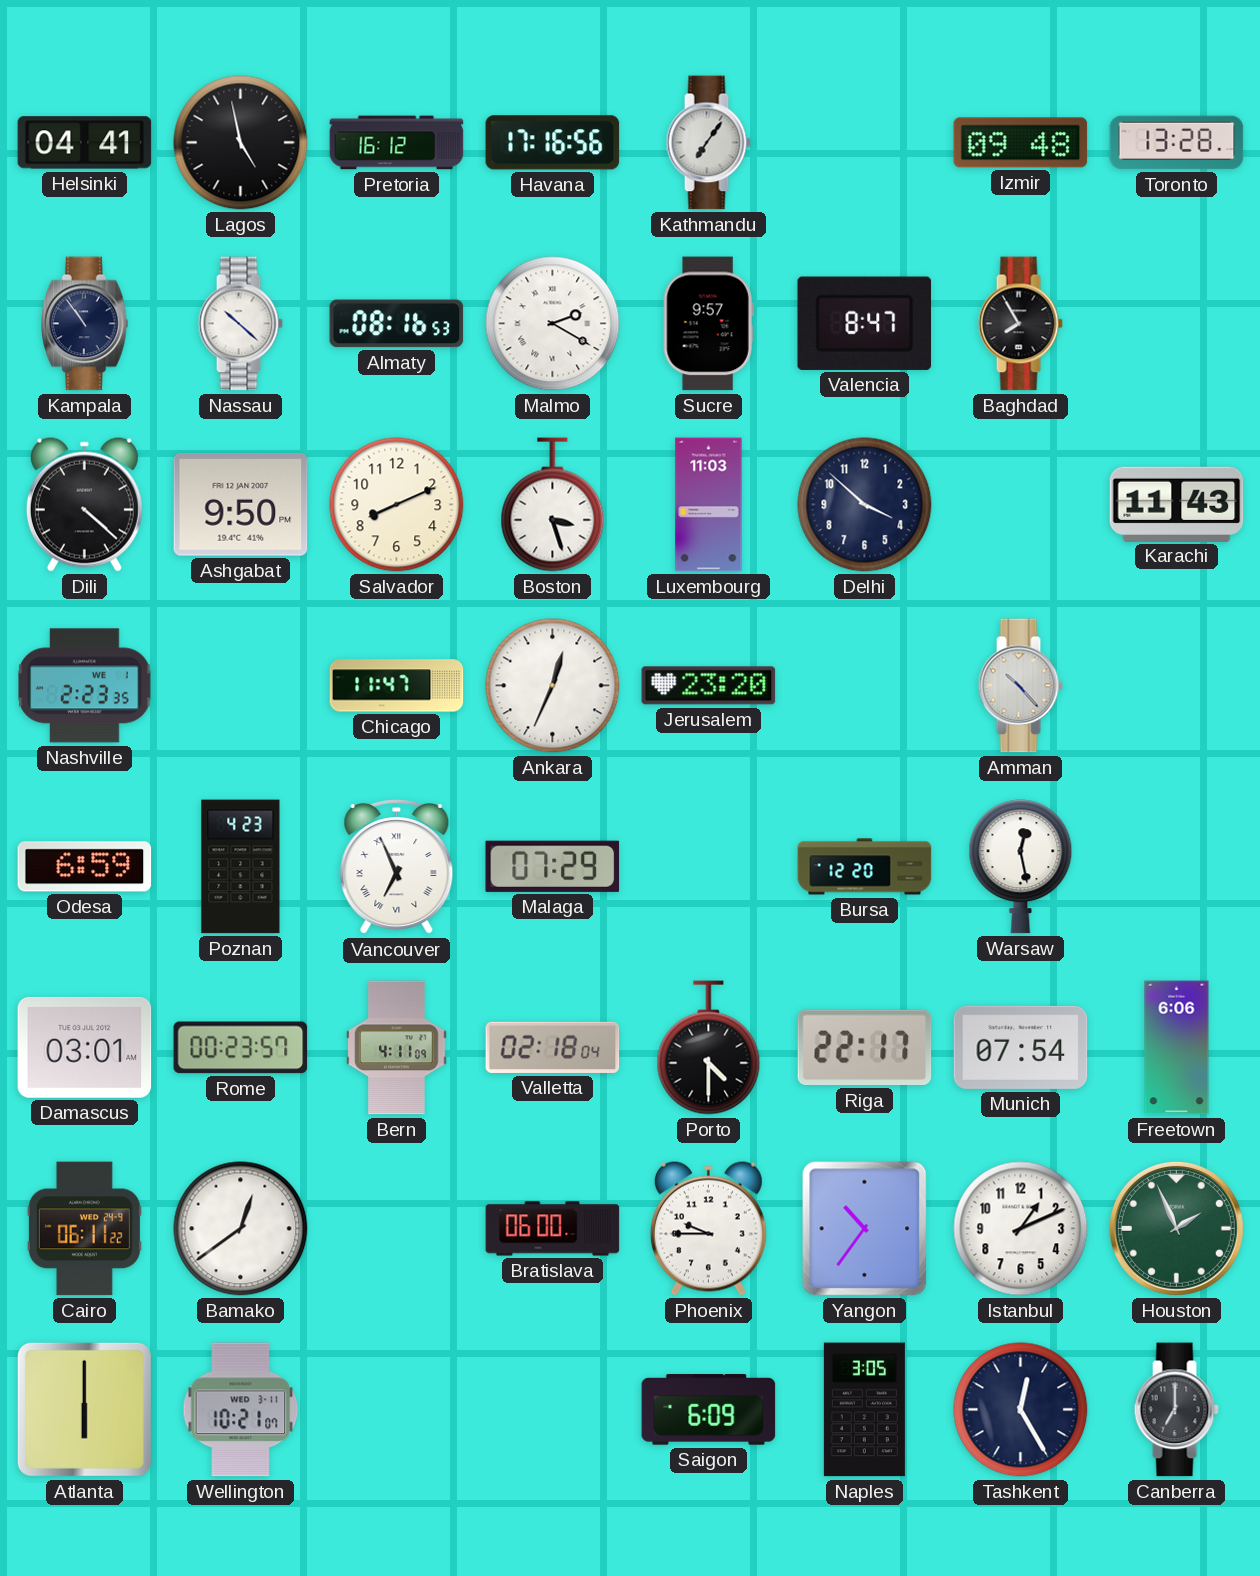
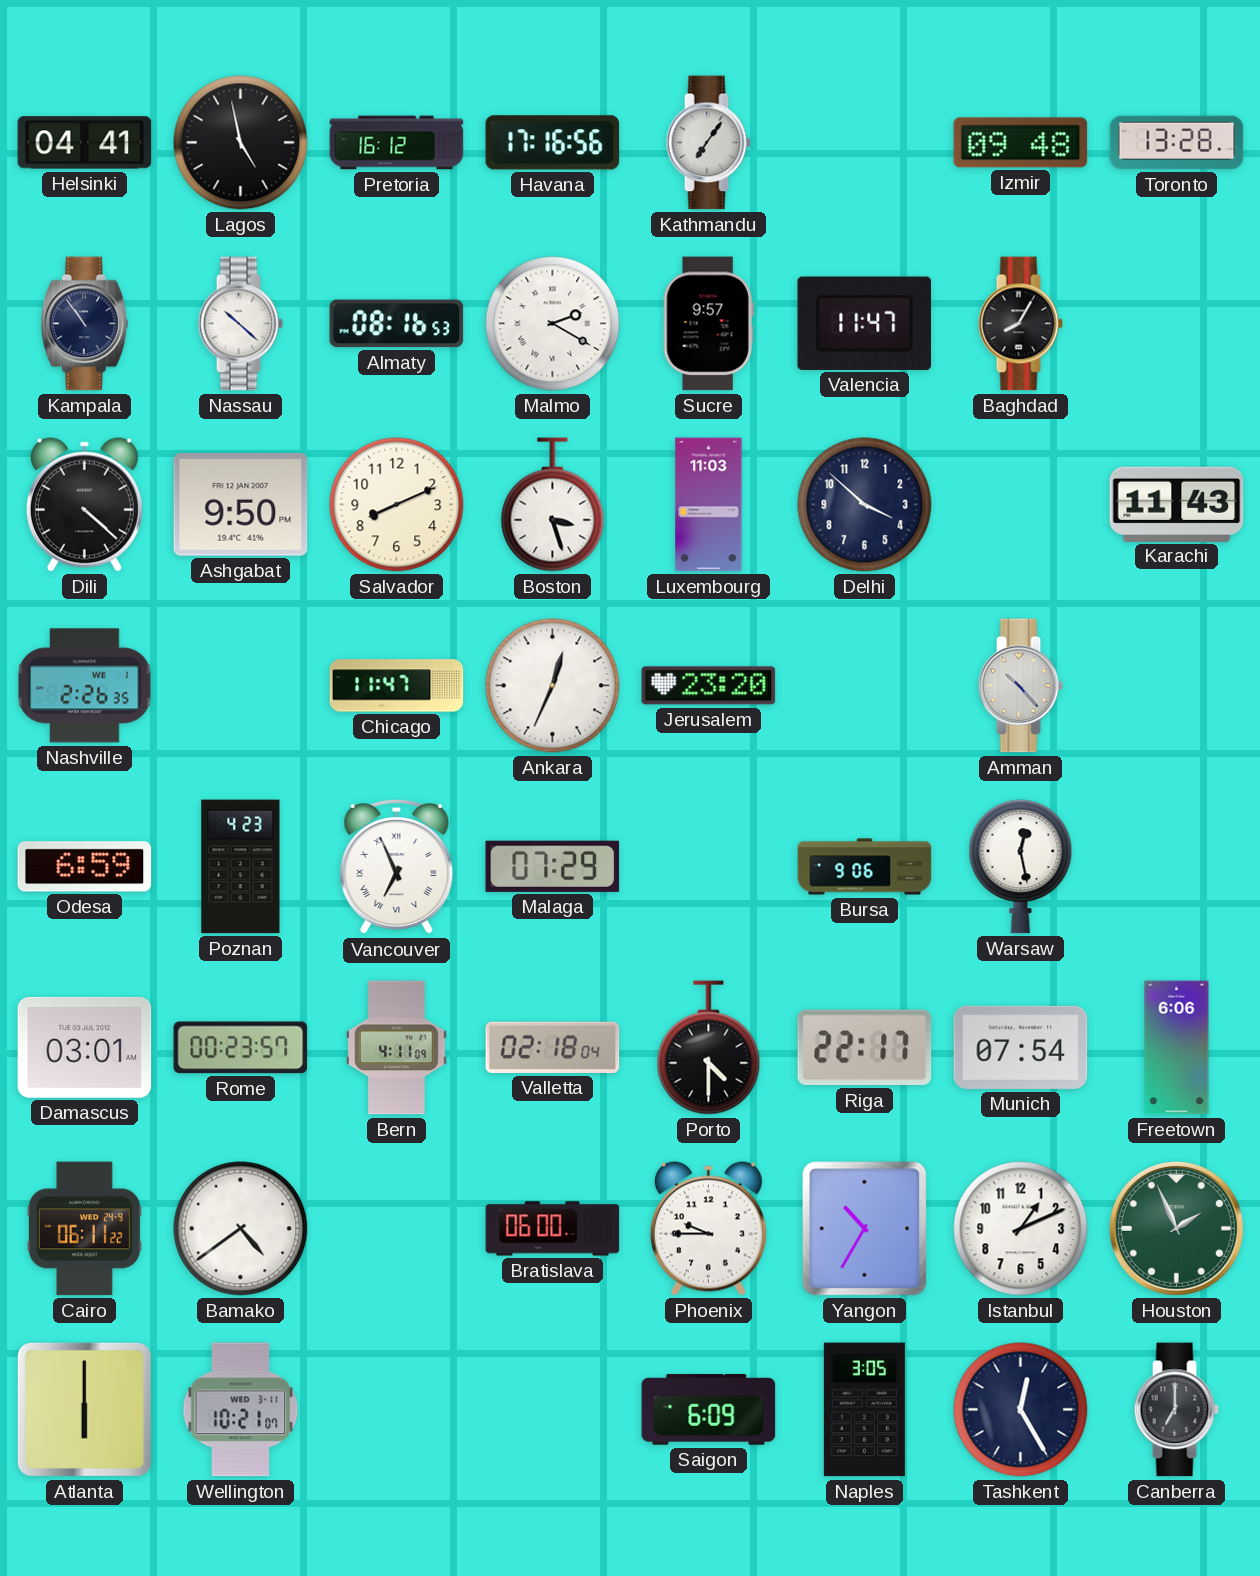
Valencia: 8:47 -> 11:47
Baghdad: 7:55 -> 8:05
Nashville: 2:23 -> 2:26
Bursa: 12:20 -> 9:06
Bamako: 12:39 -> 4:39
Yangon: 10:36 -> 10:35
